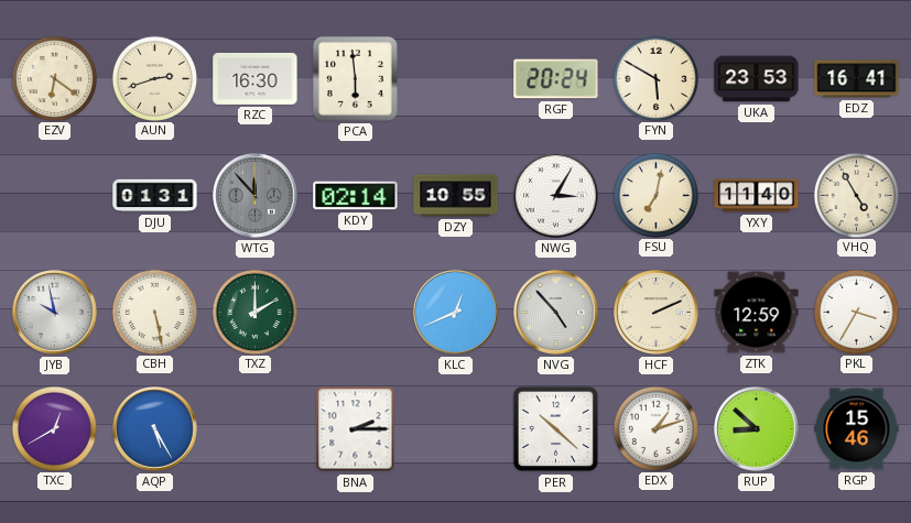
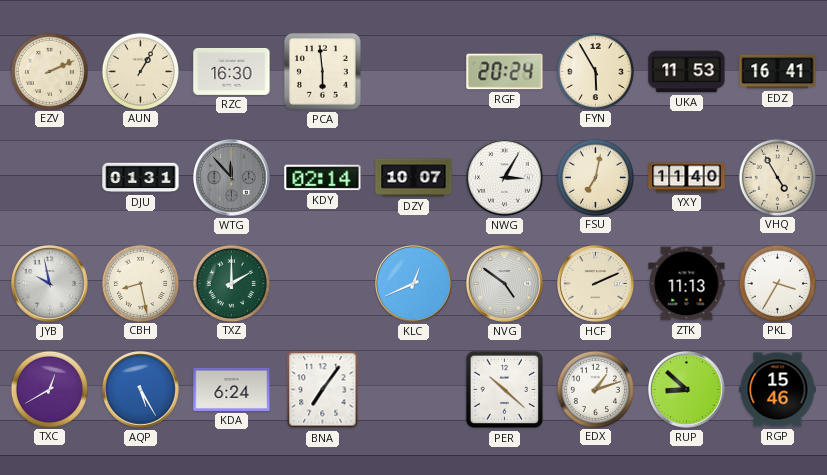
EZV: 6:21 -> 2:11
AUN: 2:42 -> 1:05
FYN: 5:50 -> 5:55
UKA: 23:53 -> 11:53
DZY: 10:55 -> 10:07
CBH: 5:28 -> 8:28
NVG: 4:53 -> 4:51
ZTK: 12:59 -> 11:13
KDA: none -> 6:24
BNA: 2:15 -> 7:06
